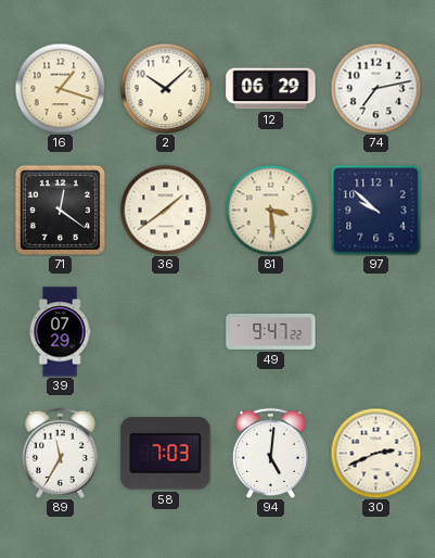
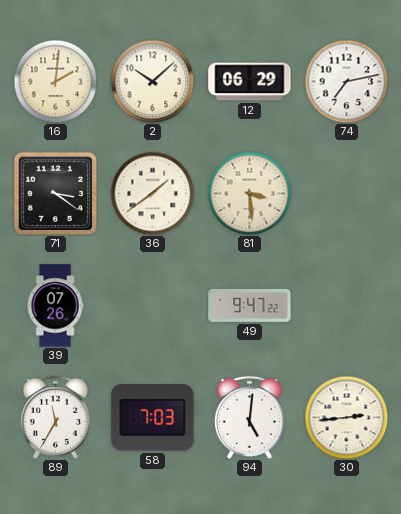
16: 1:18 -> 2:01
71: 12:21 -> 3:21
97: 9:52 -> none
39: 07:29 -> 07:26
30: 2:41 -> 2:44
